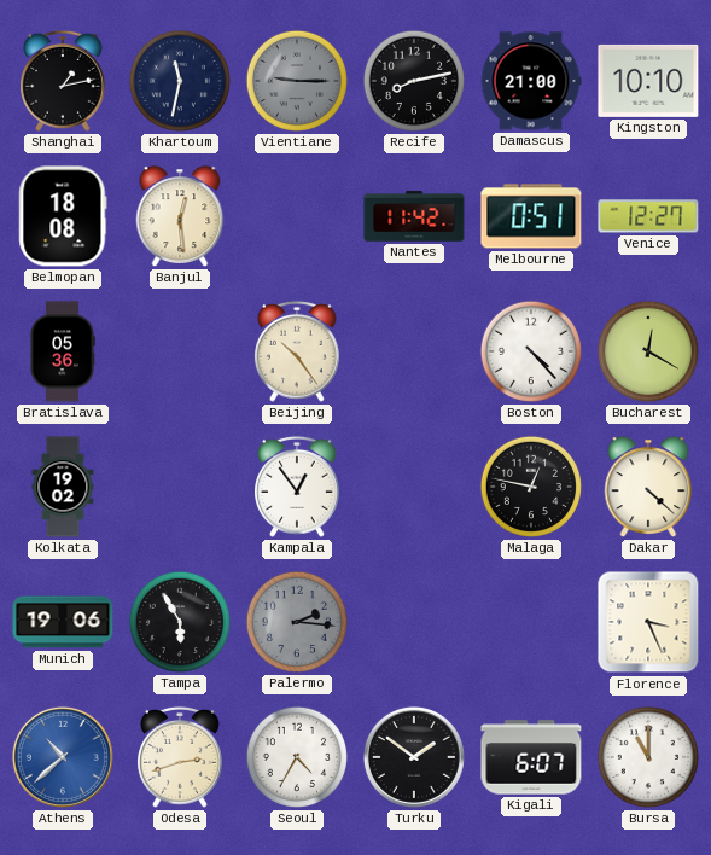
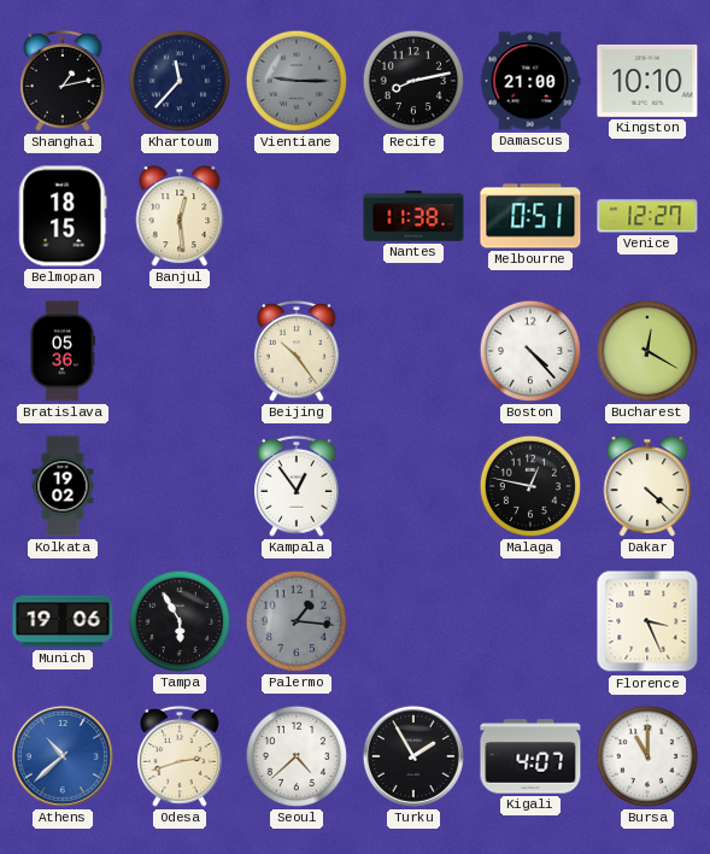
Khartoum: 11:32 -> 11:37
Belmopan: 18:08 -> 18:15
Nantes: 11:42 -> 11:38
Palermo: 2:16 -> 1:16
Seoul: 4:35 -> 4:38
Turku: 1:51 -> 1:55
Kigali: 6:07 -> 4:07
